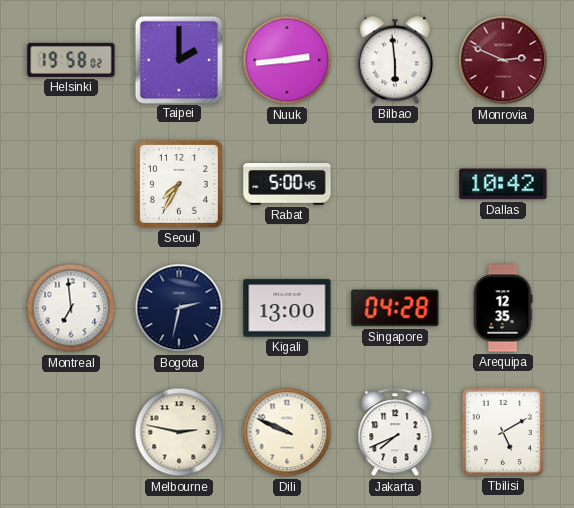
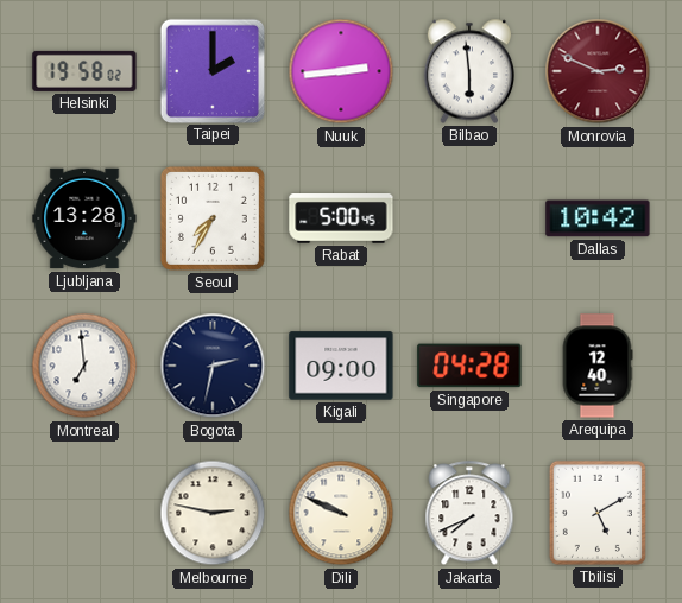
Ljubljana: none -> 13:28
Kigali: 13:00 -> 09:00
Arequipa: 12:35 -> 12:40
